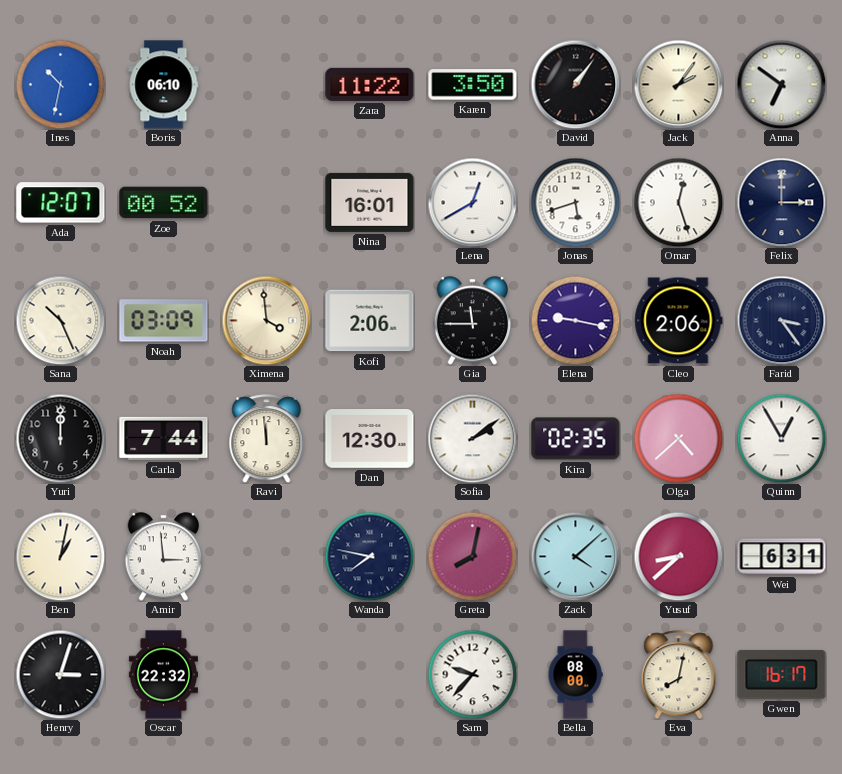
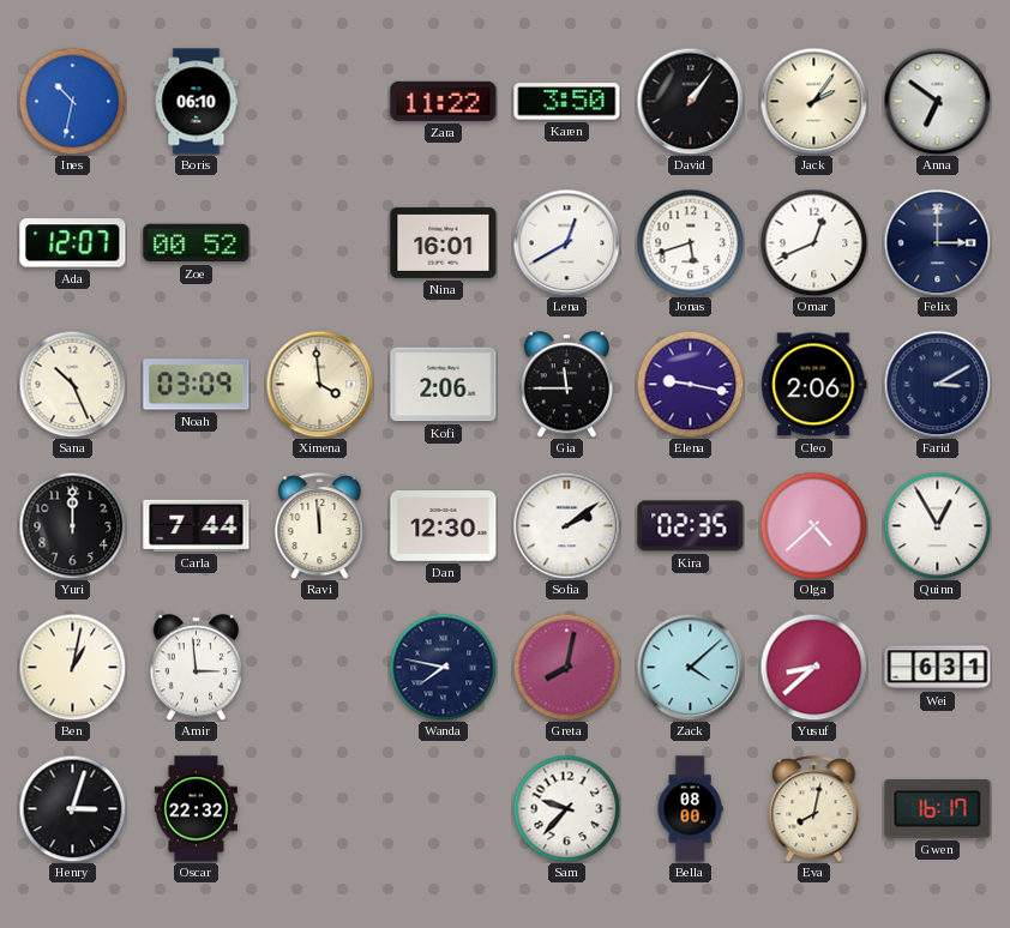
Omar: 12:27 -> 12:41
Farid: 3:24 -> 3:10
